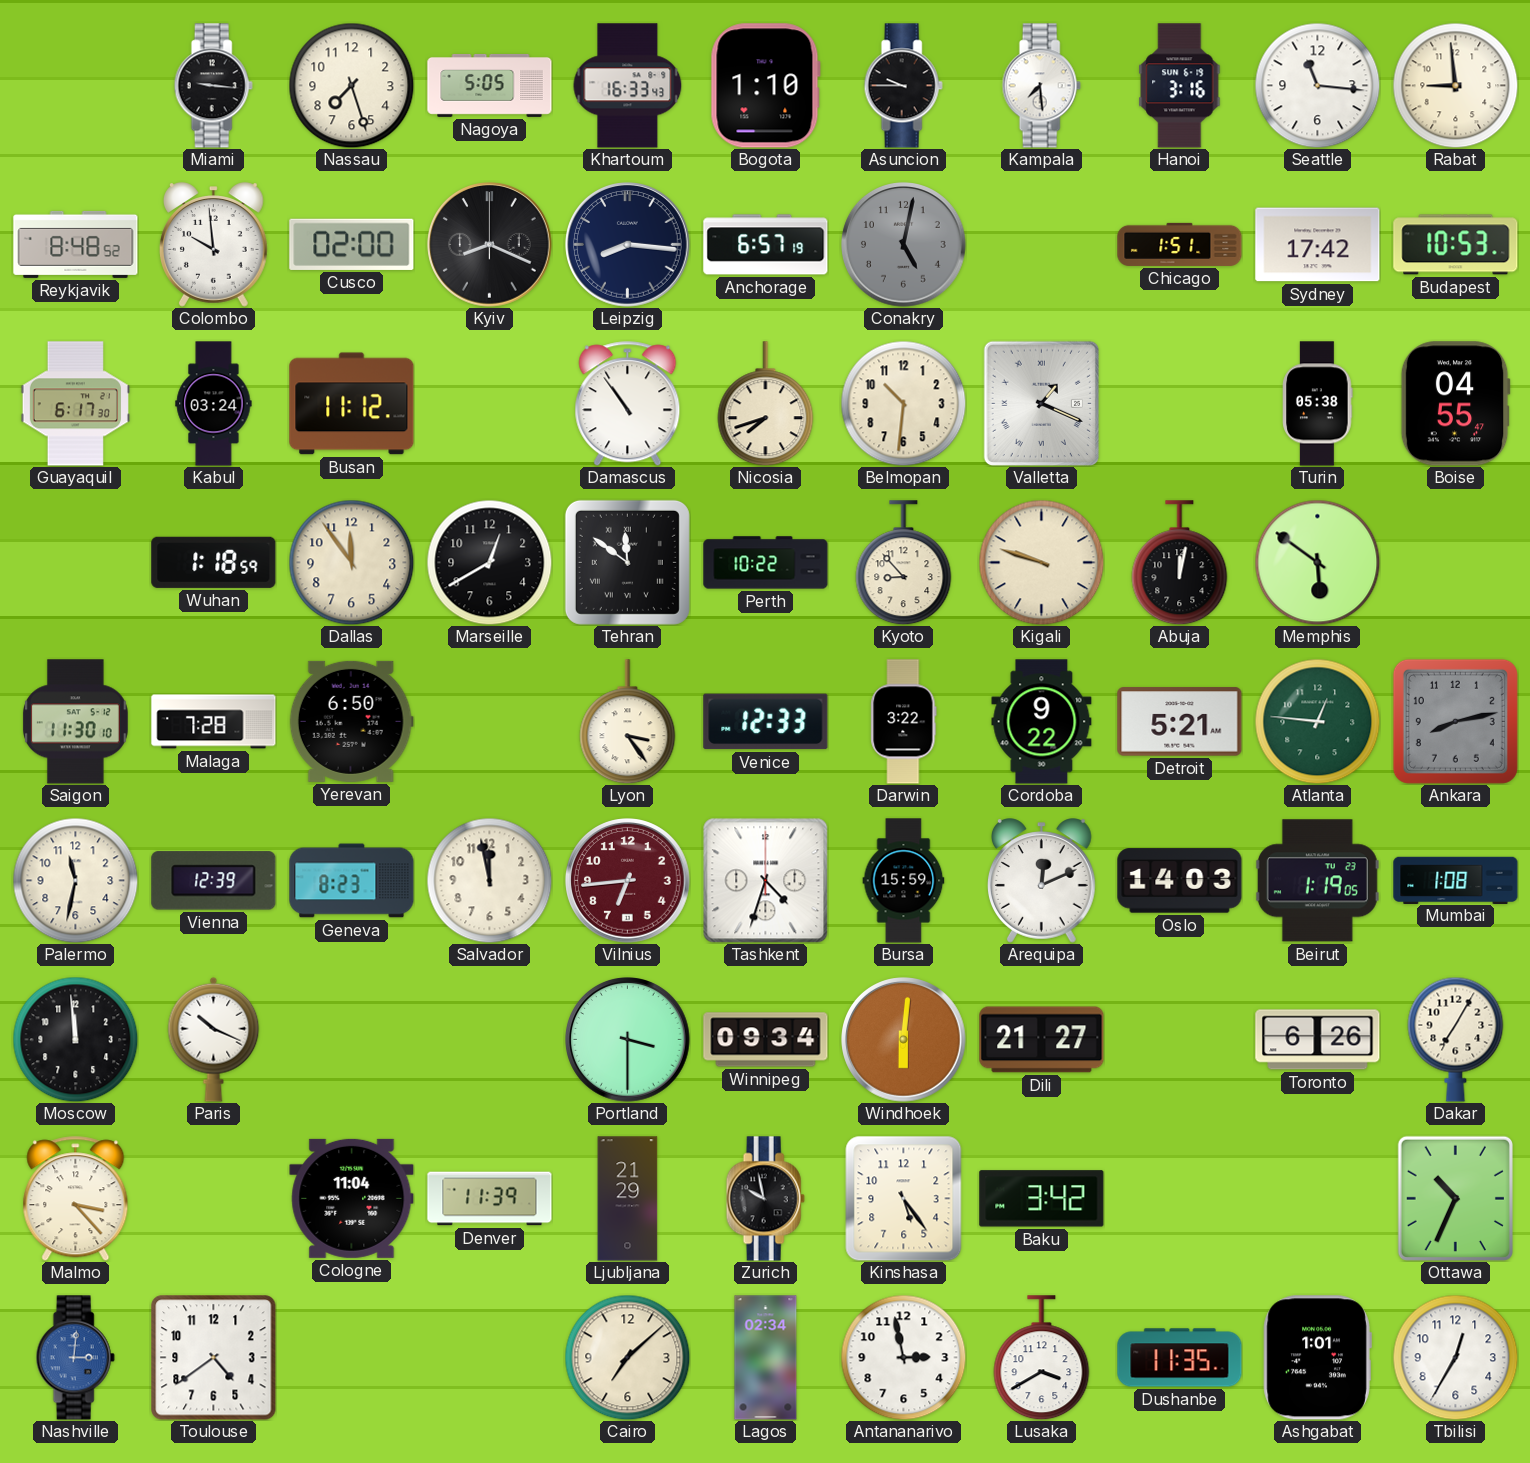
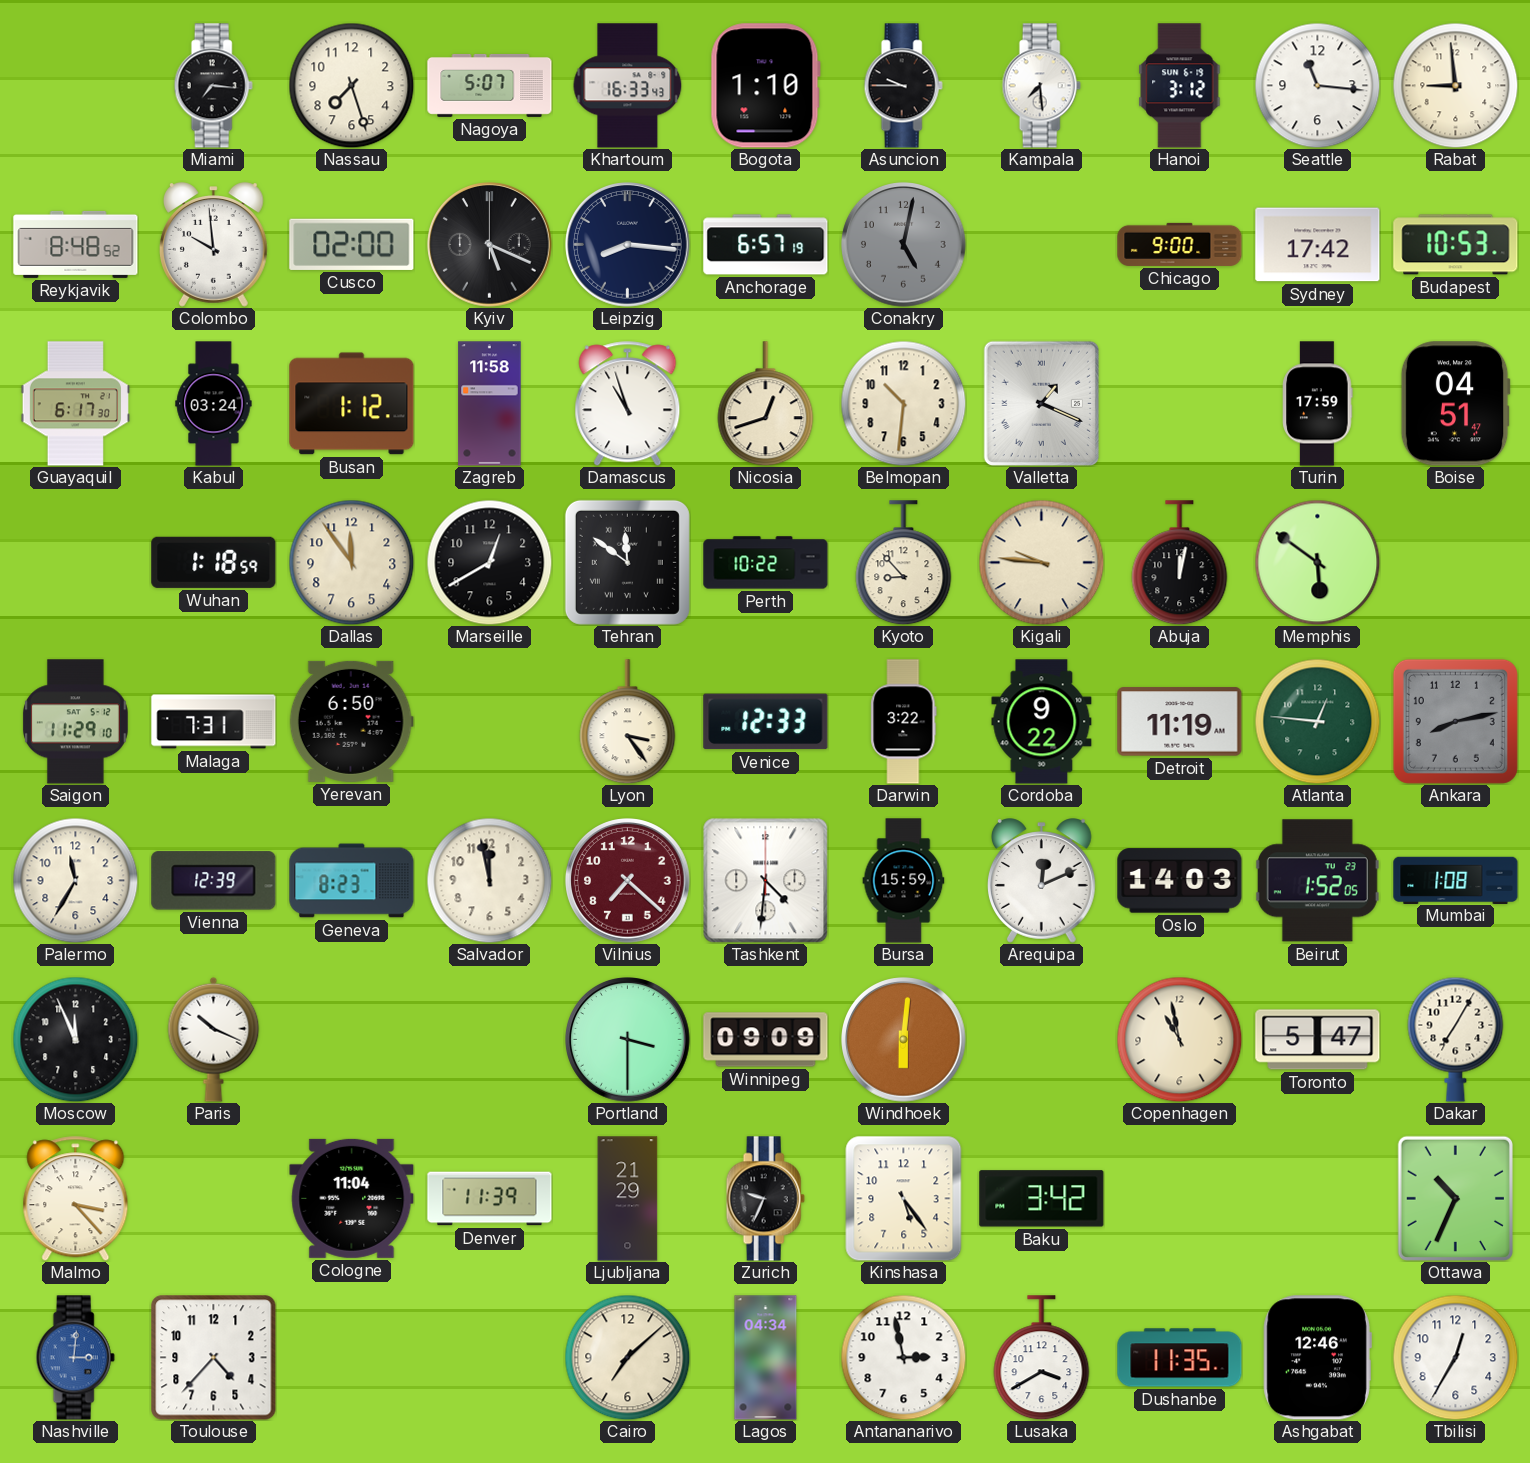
Miami: 9:16 -> 7:16
Nagoya: 5:05 -> 5:07
Hanoi: 3:16 -> 3:12
Kyiv: 8:19 -> 5:19
Chicago: 1:51 -> 9:00
Busan: 11:12 -> 1:12
Zagreb: none -> 11:58
Damascus: 10:54 -> 10:57
Nicosia: 7:42 -> 12:42
Turin: 05:38 -> 17:59
Boise: 04:55 -> 04:51
Kigali: 9:48 -> 9:46
Saigon: 11:30 -> 11:29
Malaga: 7:28 -> 7:31
Detroit: 5:21 -> 11:19
Palermo: 11:32 -> 11:35
Vilnius: 6:44 -> 7:22
Tashkent: 4:33 -> 4:31
Beirut: 1:19 -> 1:52
Moscow: 11:59 -> 11:56
Winnipeg: 09:34 -> 09:09
Dili: 21:27 -> none
Copenhagen: none -> 10:58
Toronto: 6:26 -> 5:47
Zurich: 9:58 -> 9:34
Toulouse: 4:39 -> 4:37
Lagos: 02:34 -> 04:34
Ashgabat: 1:01 -> 12:46
